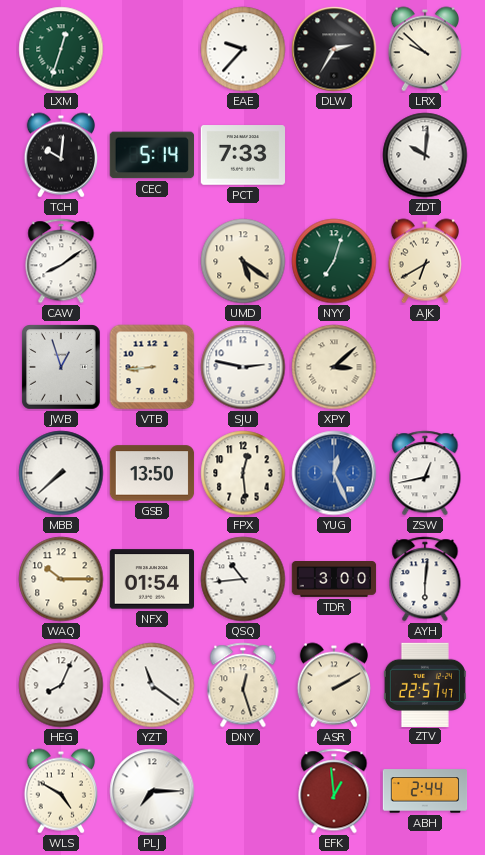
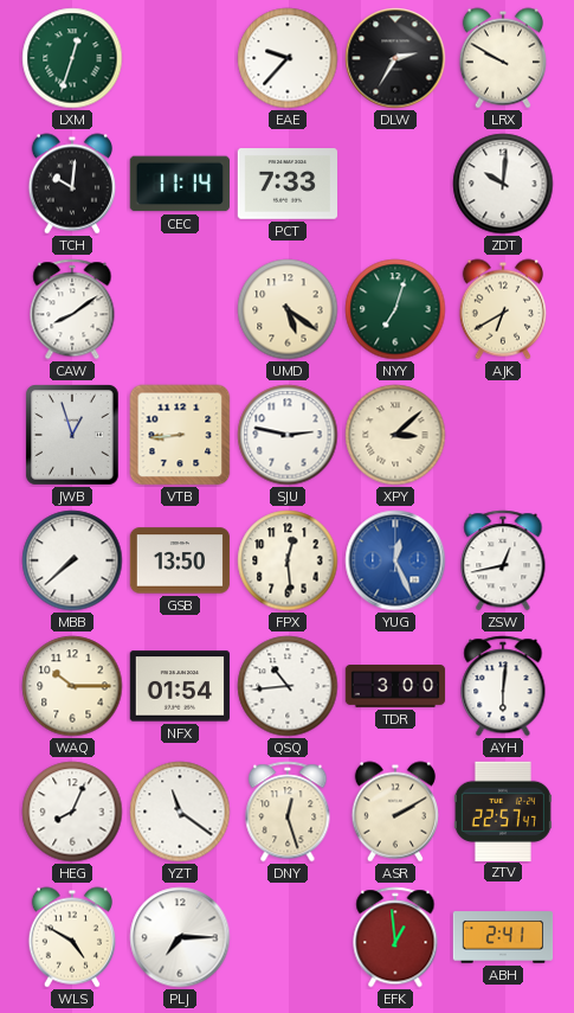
LRX: 9:52 -> 9:50
CEC: 5:14 -> 11:14
ABH: 2:44 -> 2:41
